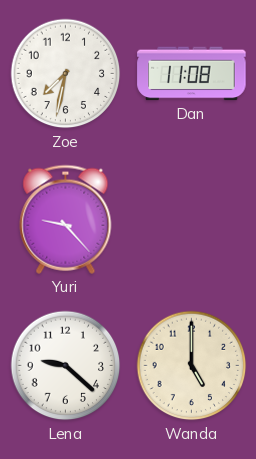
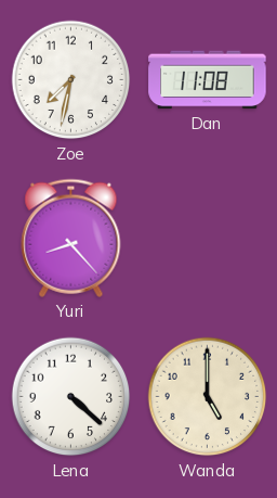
Yuri: 9:23 -> 8:23
Lena: 9:22 -> 4:22
